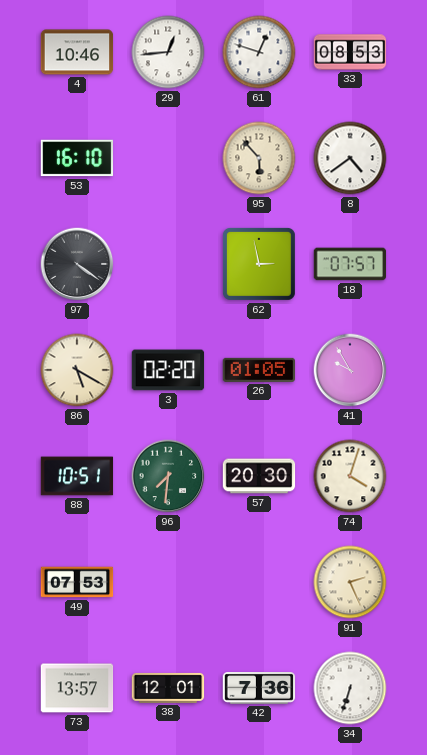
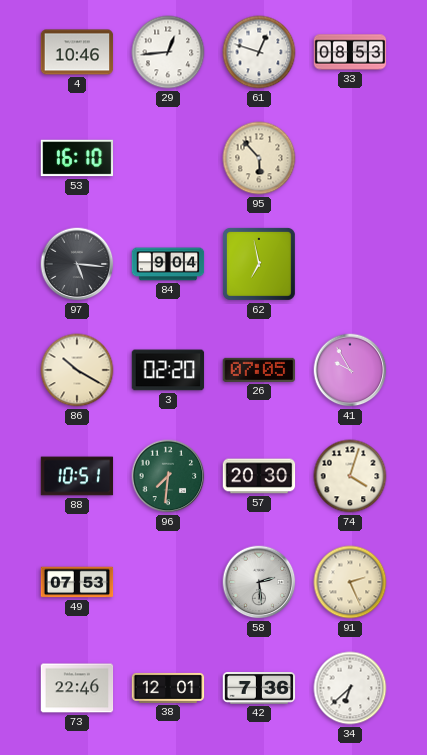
8: 4:39 -> none
97: 4:21 -> 5:16
84: none -> 9:04
62: 2:58 -> 6:58
18: 07:57 -> none
86: 5:20 -> 10:20
26: 01:05 -> 07:05
58: none -> 2:29
73: 13:57 -> 22:46
34: 6:33 -> 6:38
